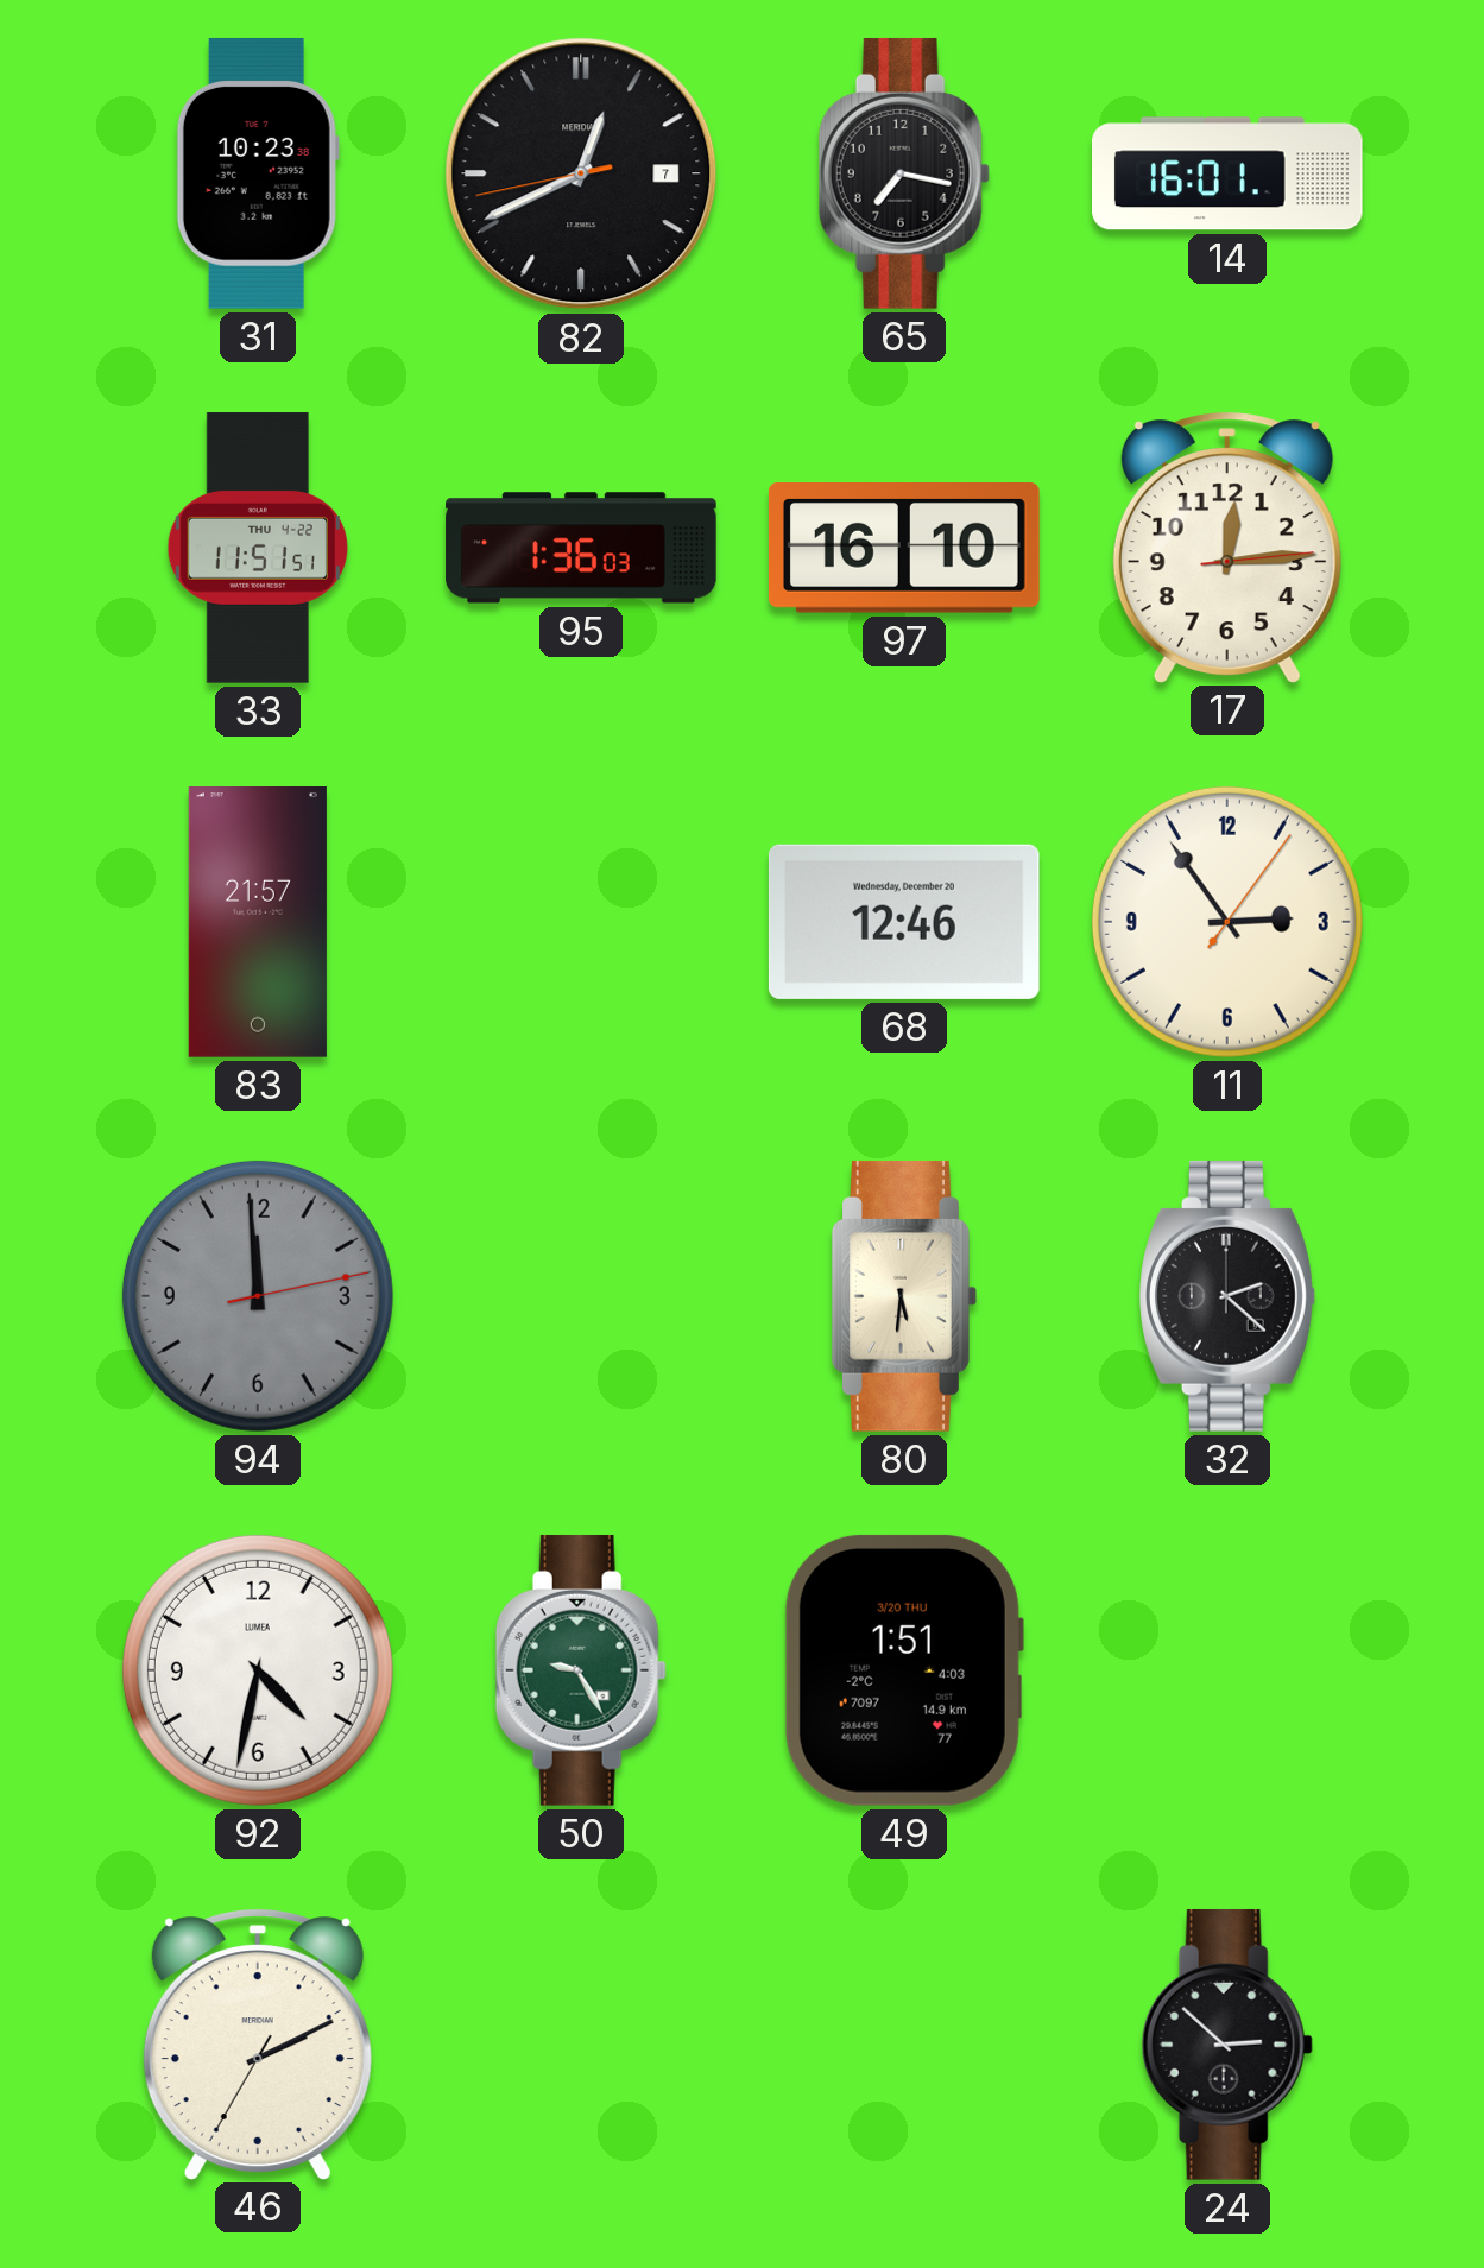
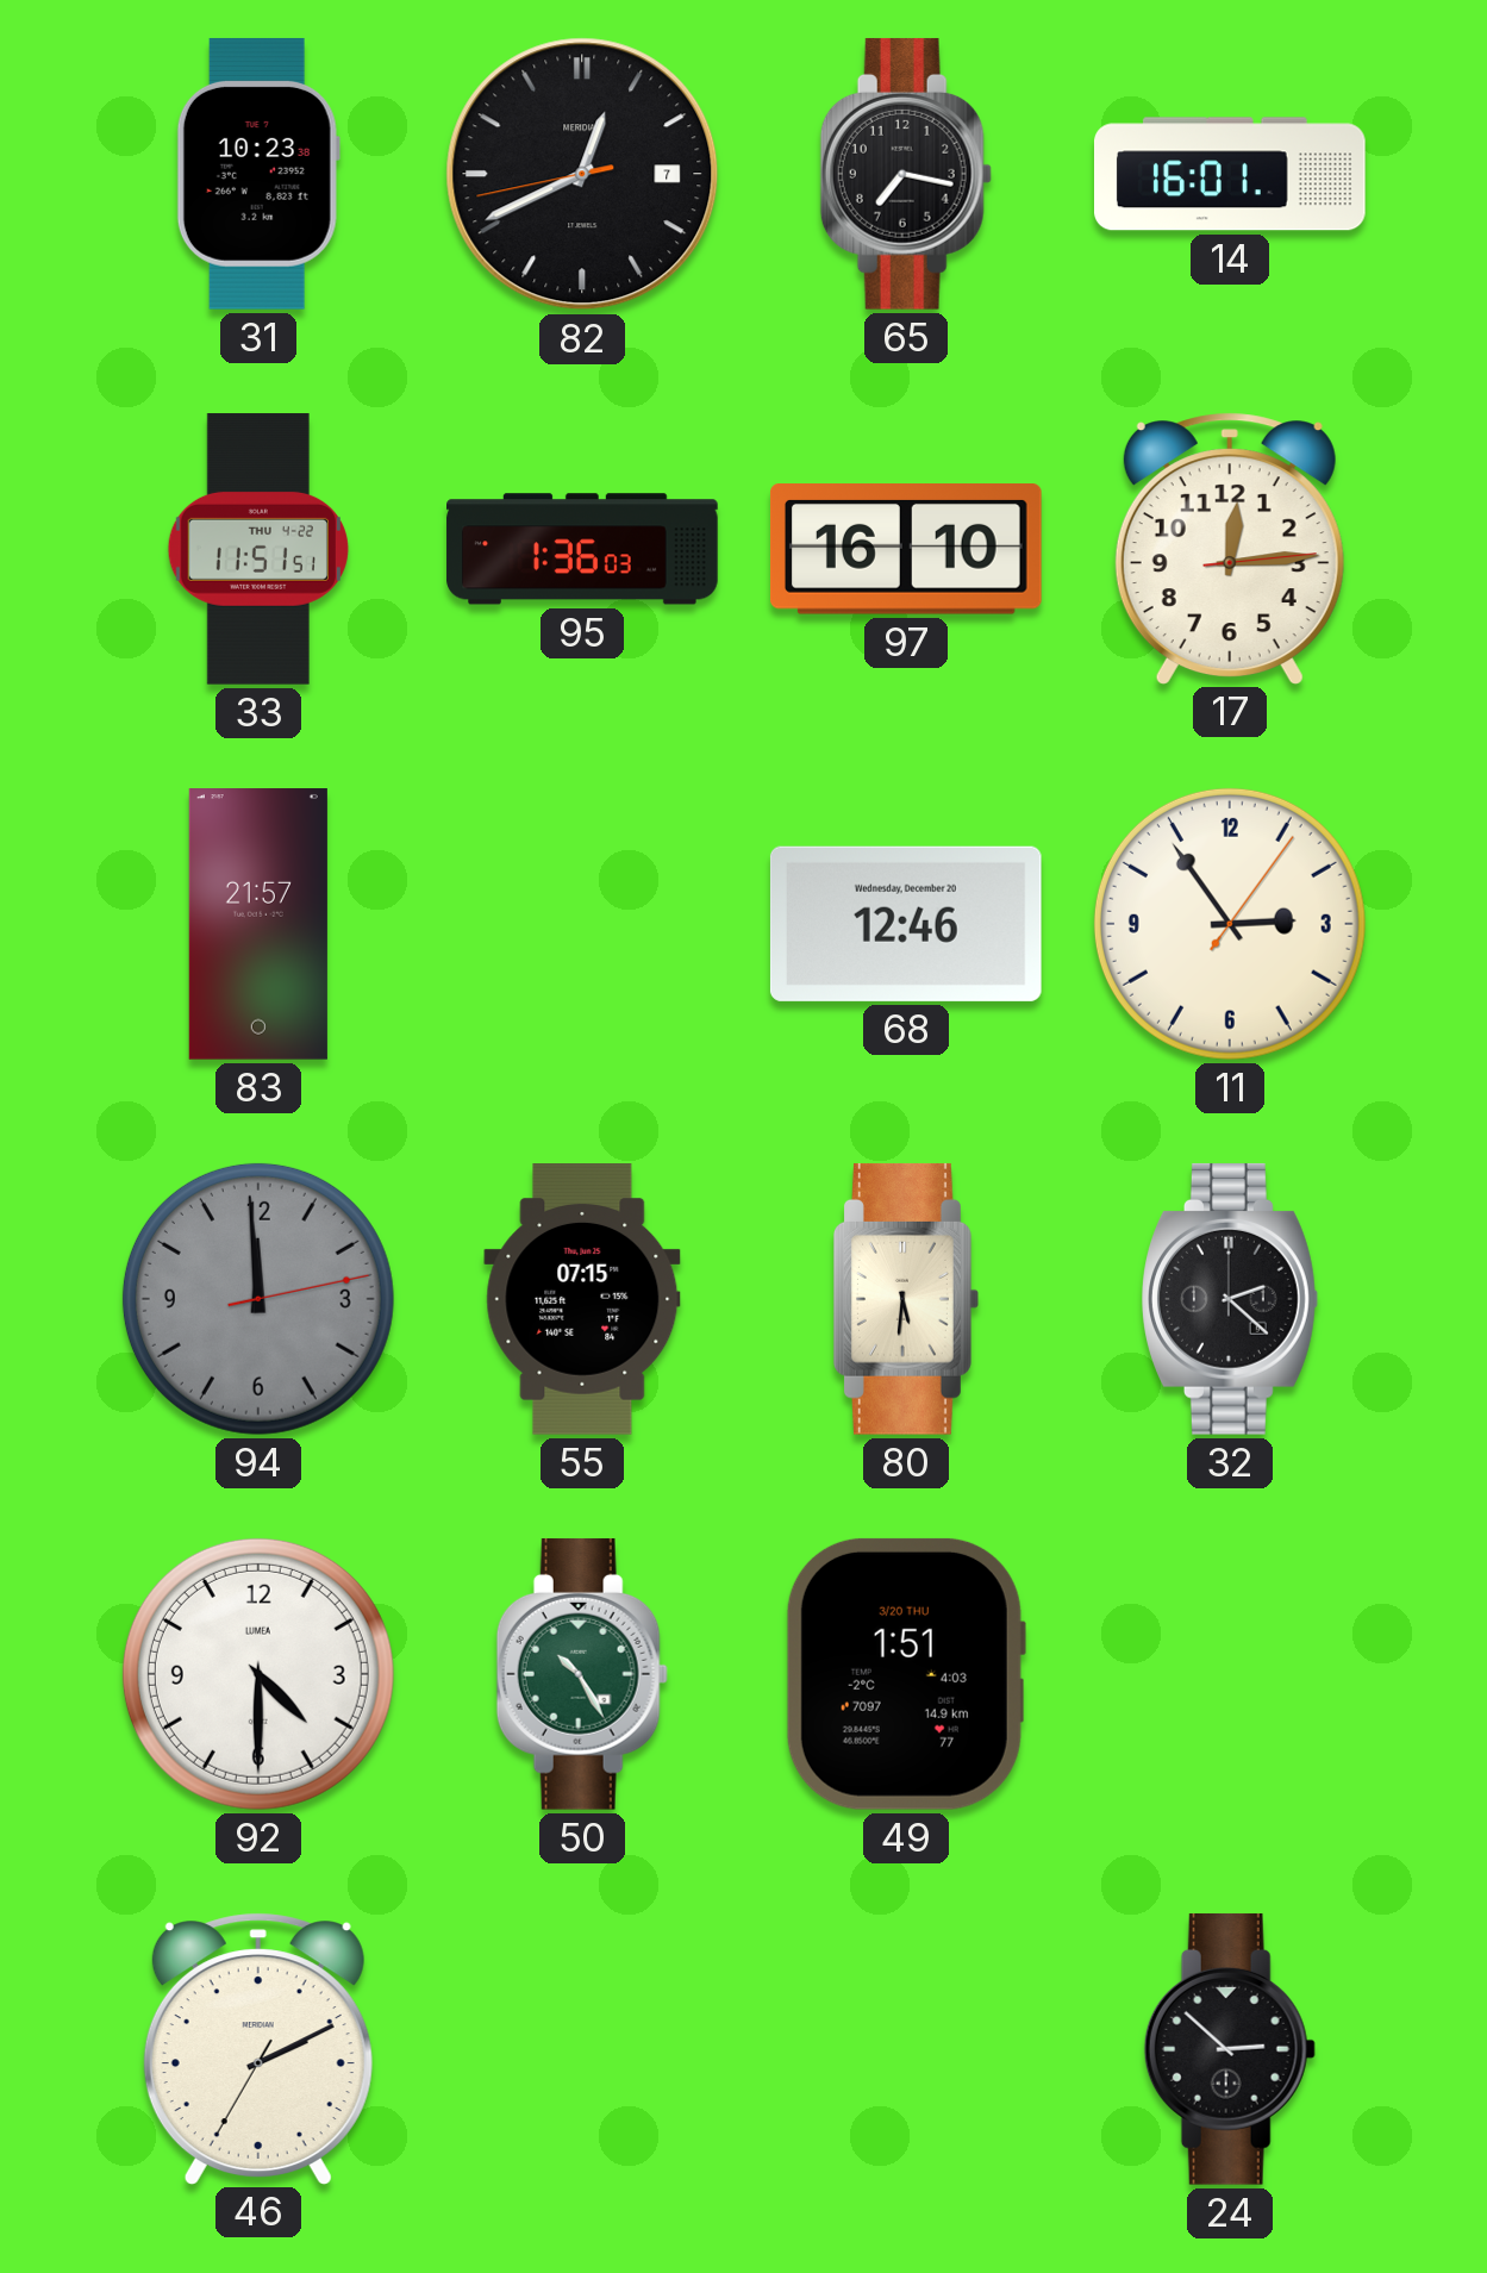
55: none -> 07:15
92: 4:32 -> 4:30
50: 9:25 -> 10:25
